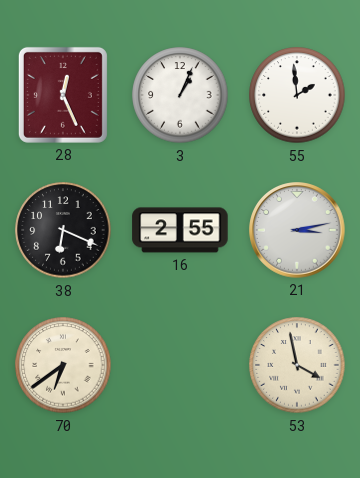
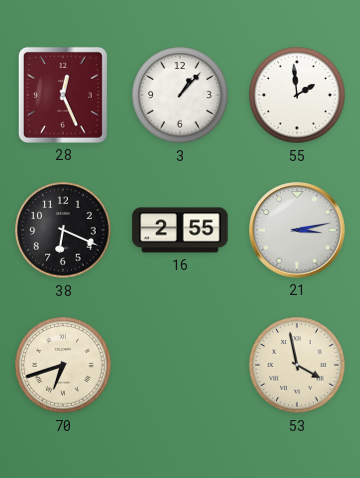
3: 1:04 -> 1:07
70: 6:39 -> 6:42
